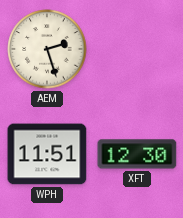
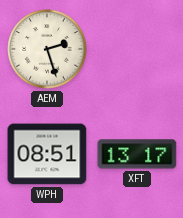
WPH: 11:51 -> 08:51
XFT: 12:30 -> 13:17
